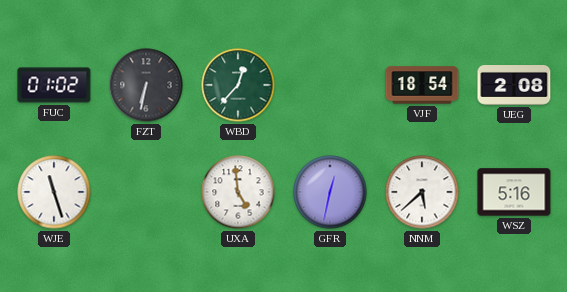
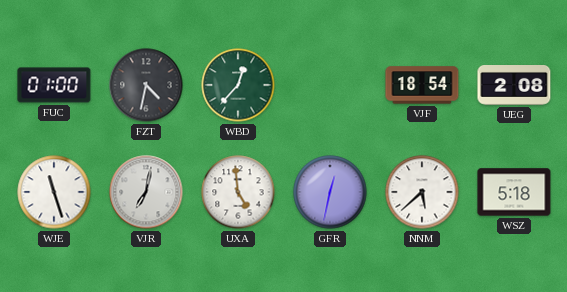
FUC: 01:02 -> 01:00
FZT: 6:32 -> 4:32
VJR: none -> 7:02
WSZ: 5:16 -> 5:18
